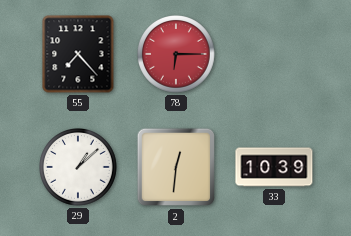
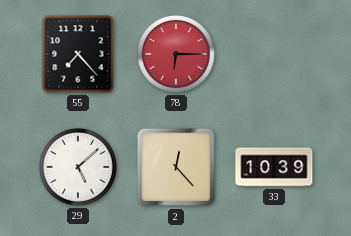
29: 1:08 -> 5:08
2: 12:31 -> 12:23
